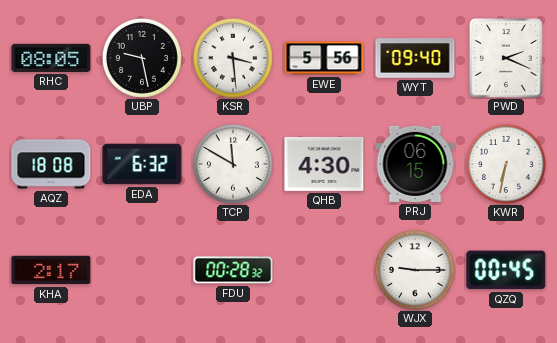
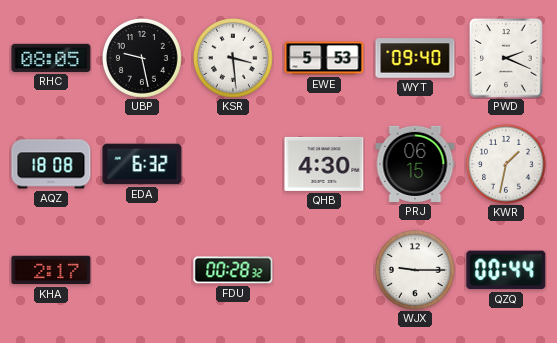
EWE: 5:56 -> 5:53
TCP: 11:50 -> none
KWR: 6:32 -> 1:32
QZQ: 00:45 -> 00:44
